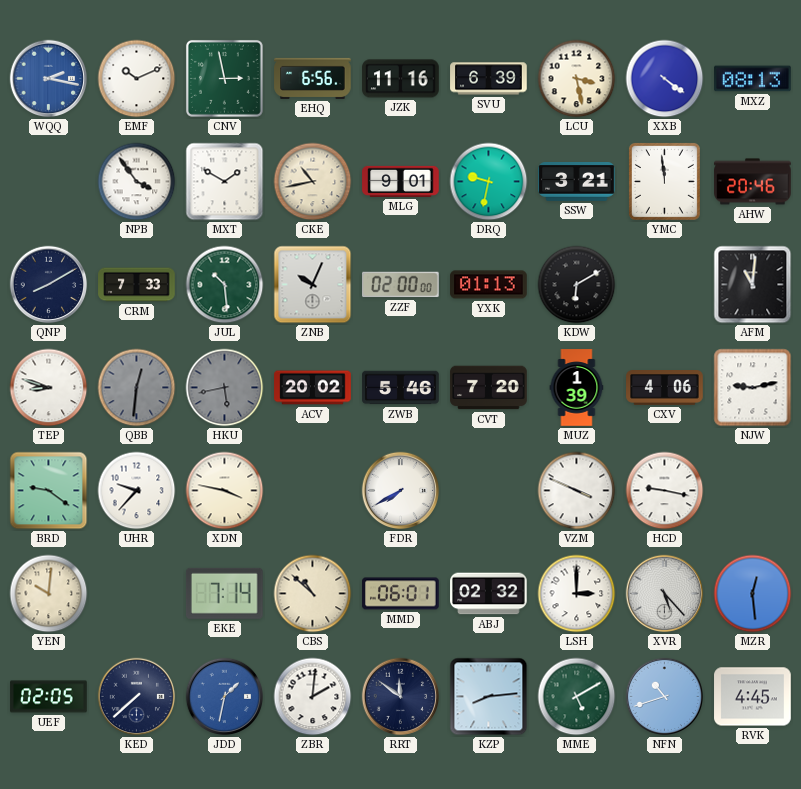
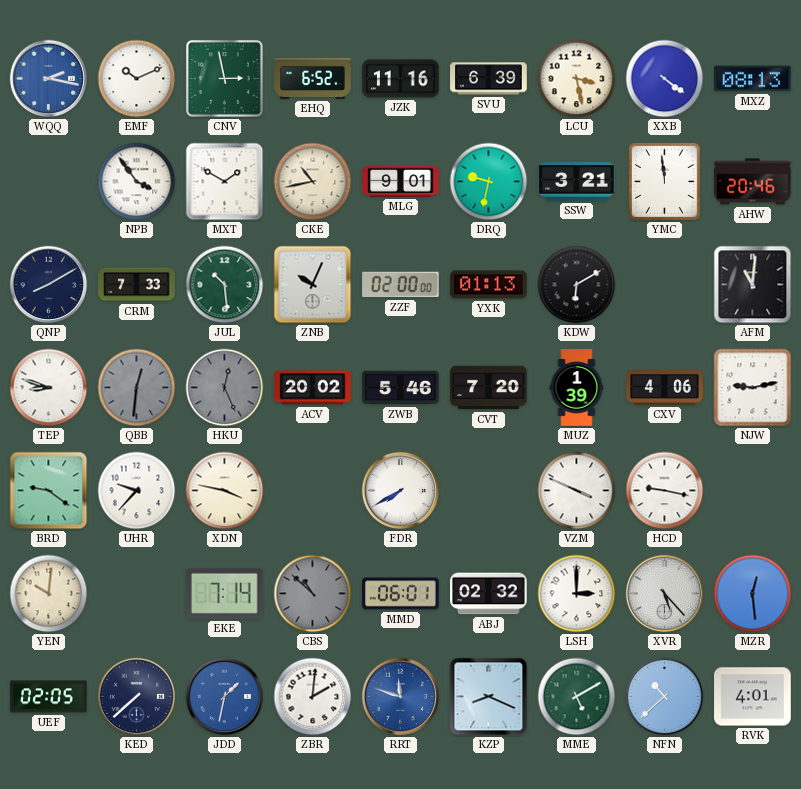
EHQ: 6:56 -> 6:52
HKU: 5:43 -> 12:26
CBS dial: cream -> grey
RRT: 11:51 -> 11:48
RRT dial: navy -> blue
KZP: 8:14 -> 8:19
NFN: 10:42 -> 10:38
RVK: 4:45 -> 4:01
